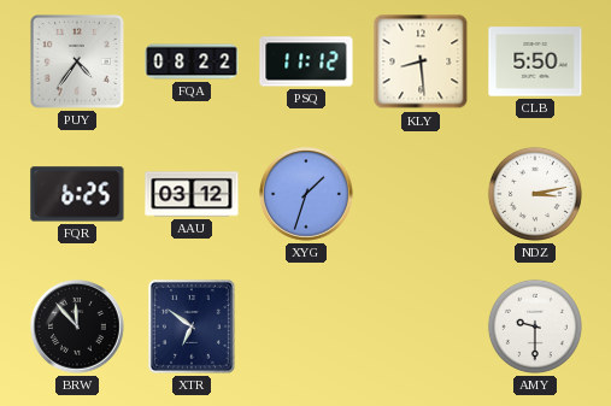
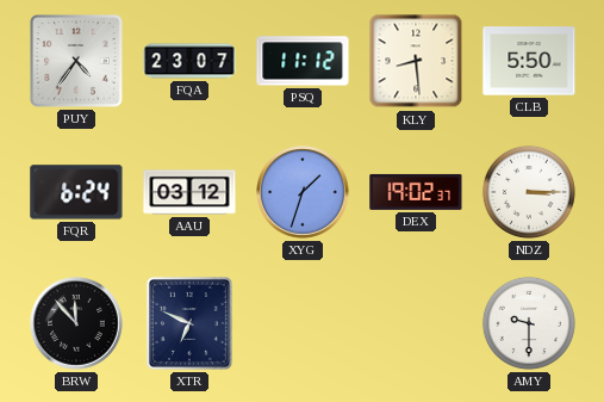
FQA: 08:22 -> 23:07
FQR: 6:25 -> 6:24
DEX: none -> 19:02
NDZ: 3:13 -> 3:15
XTR: 6:51 -> 6:49
